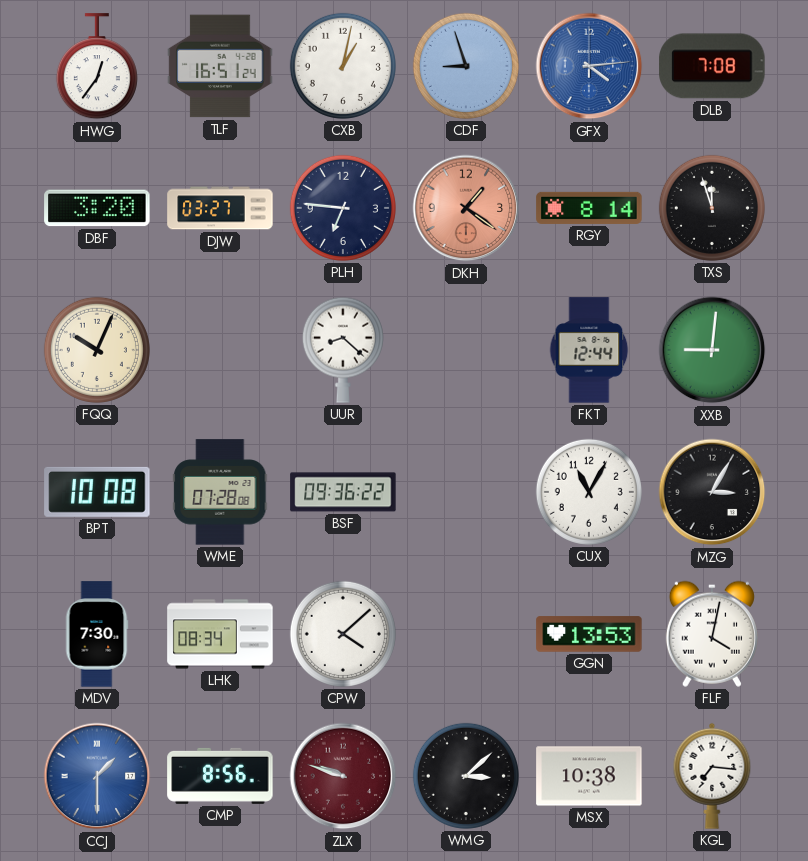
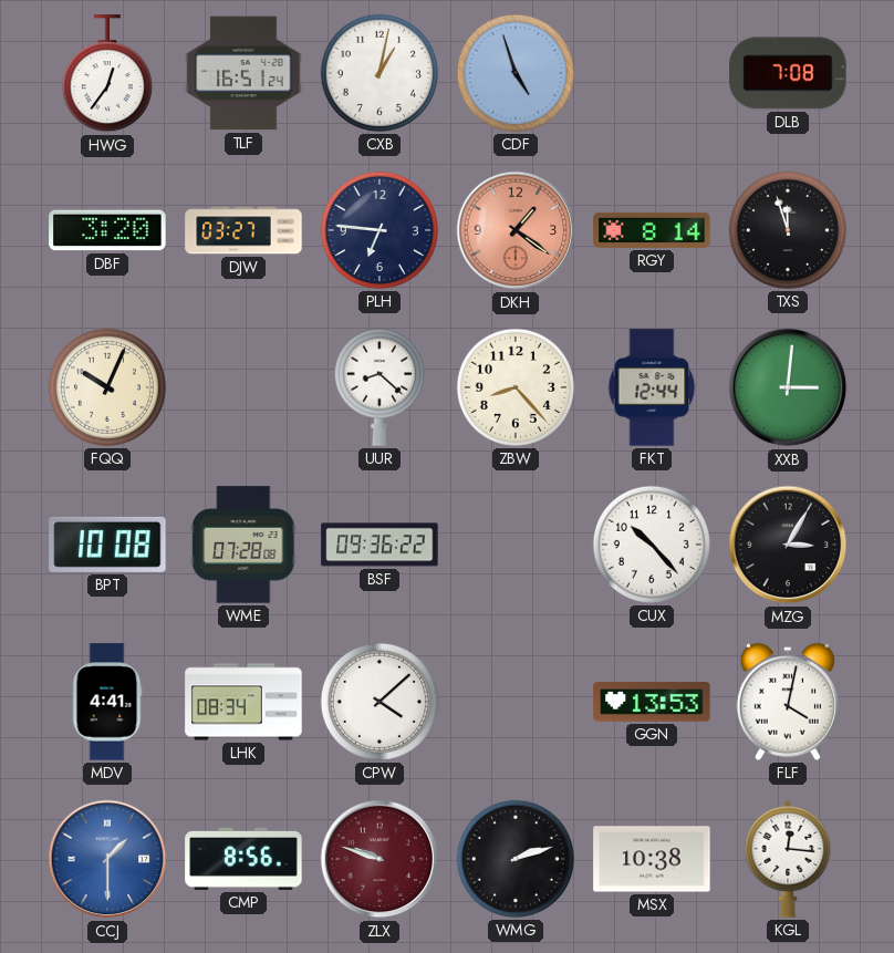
CDF: 8:57 -> 4:57
GFX: 4:14 -> none
ZBW: none -> 8:23
XXB: 9:01 -> 3:01
CUX: 11:05 -> 10:23
MDV: 7:30 -> 4:41
WMG: 3:08 -> 2:12
KGL: 7:16 -> 12:16
